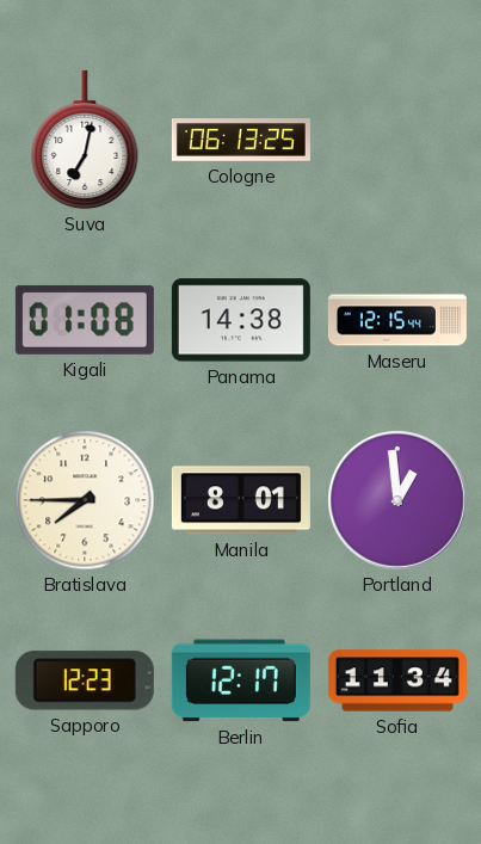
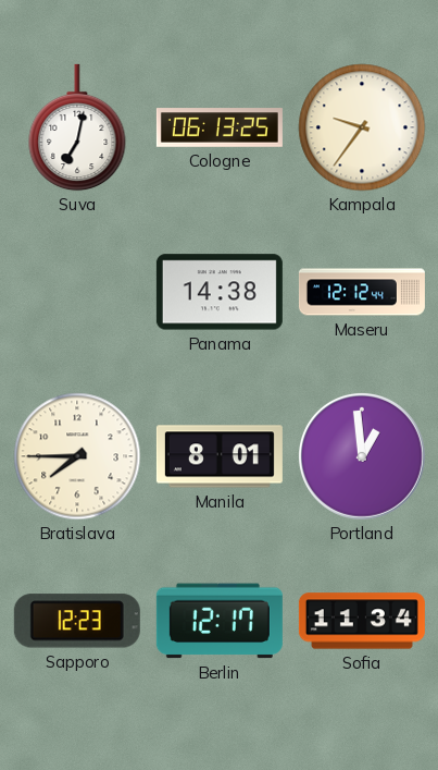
Kampala: none -> 9:36
Kigali: 01:08 -> none
Maseru: 12:15 -> 12:12
